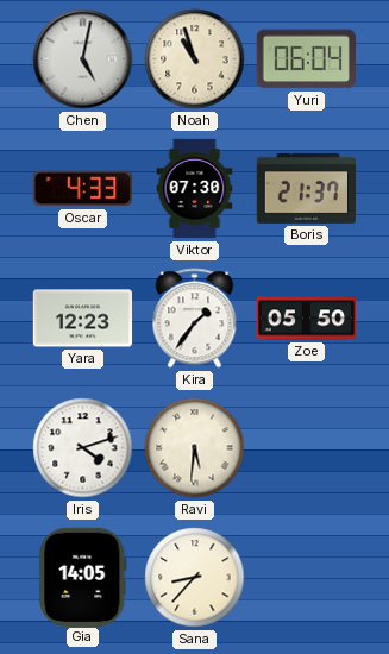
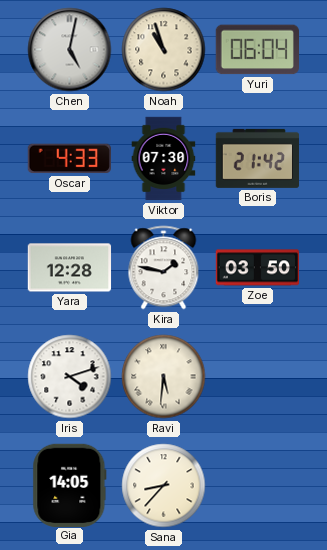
Boris: 21:37 -> 21:42
Yara: 12:23 -> 12:28
Kira: 1:36 -> 1:47
Zoe: 05:50 -> 03:50
